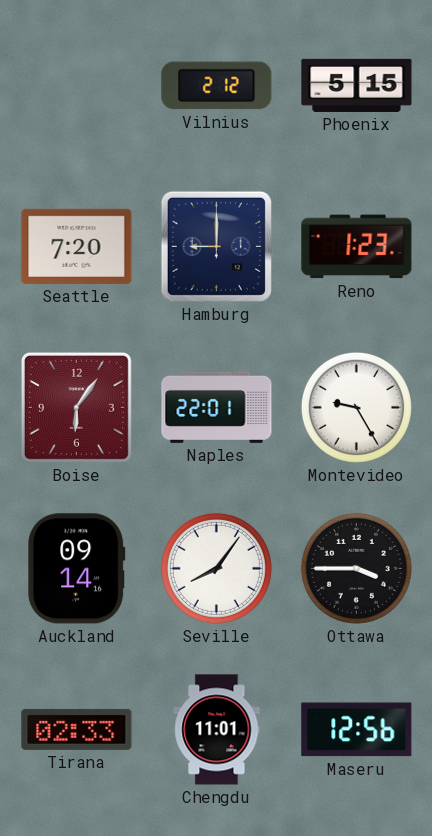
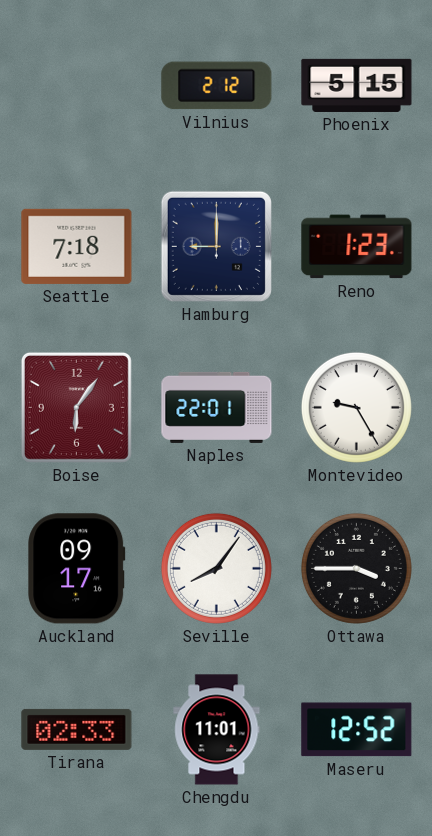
Seattle: 7:20 -> 7:18
Auckland: 09:14 -> 09:17
Maseru: 12:56 -> 12:52
